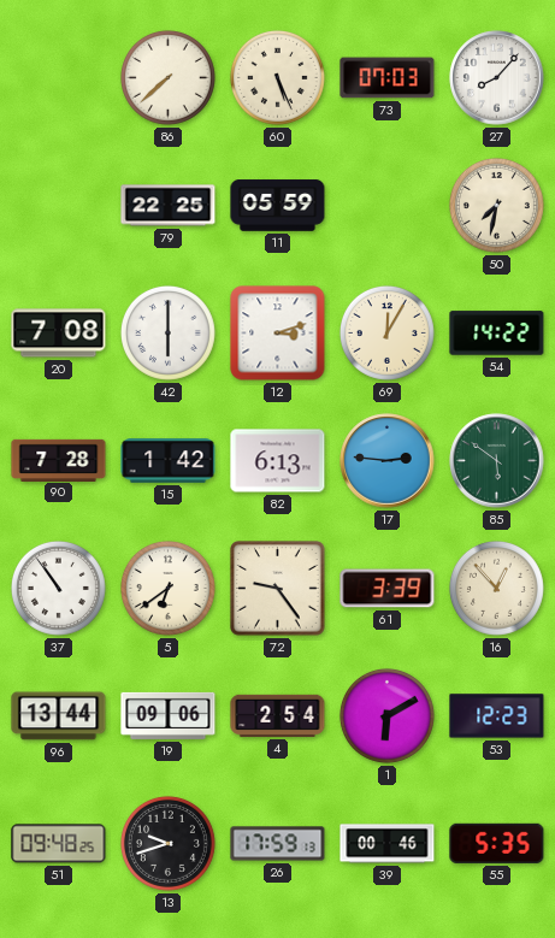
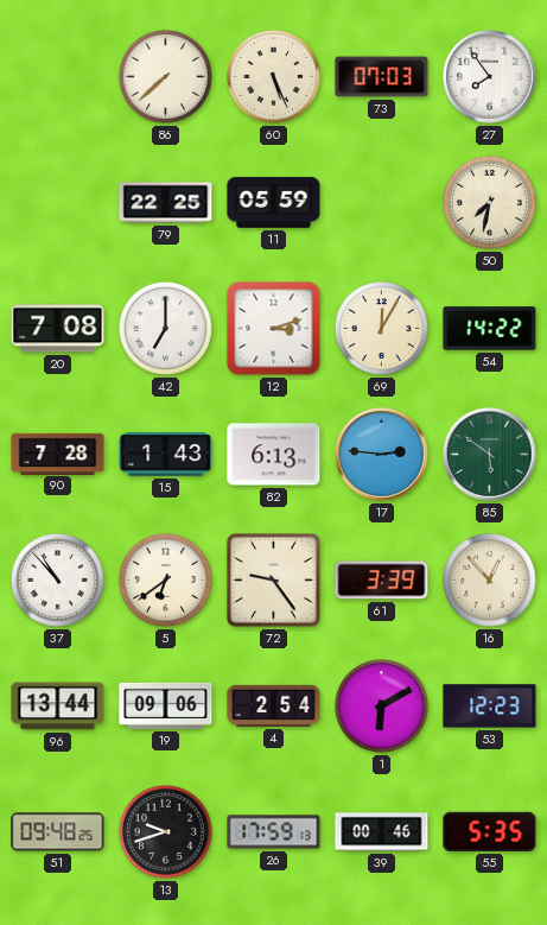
27: 8:07 -> 7:54
42: 6:00 -> 7:00
15: 1:42 -> 1:43
37: 10:54 -> 10:53
